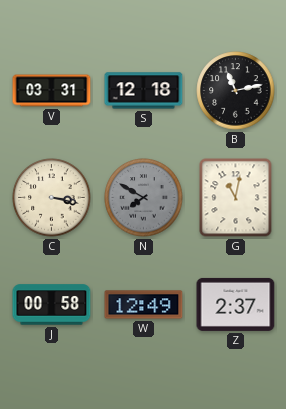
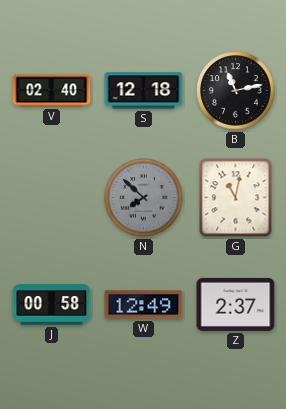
V: 03:31 -> 02:40
C: 3:17 -> none
N: 7:50 -> 7:52
